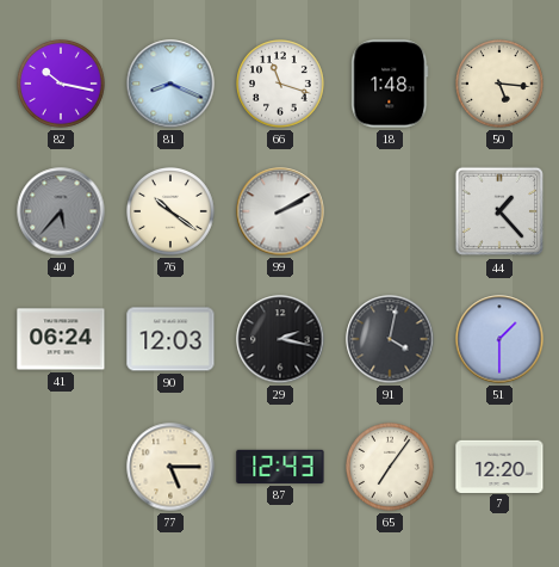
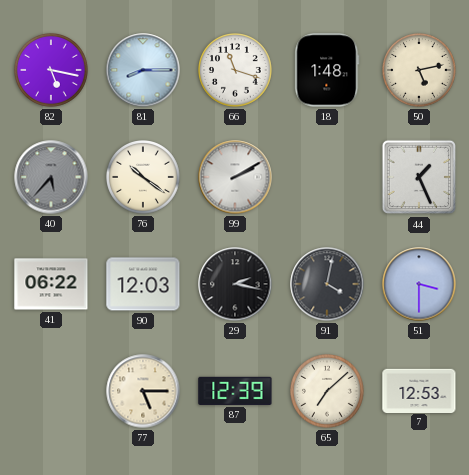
82: 10:17 -> 5:17
81: 8:19 -> 8:15
50: 5:16 -> 5:13
44: 1:23 -> 1:26
41: 06:24 -> 06:22
51: 1:30 -> 3:30
87: 12:43 -> 12:39
65: 7:06 -> 7:08
7: 12:20 -> 12:53
